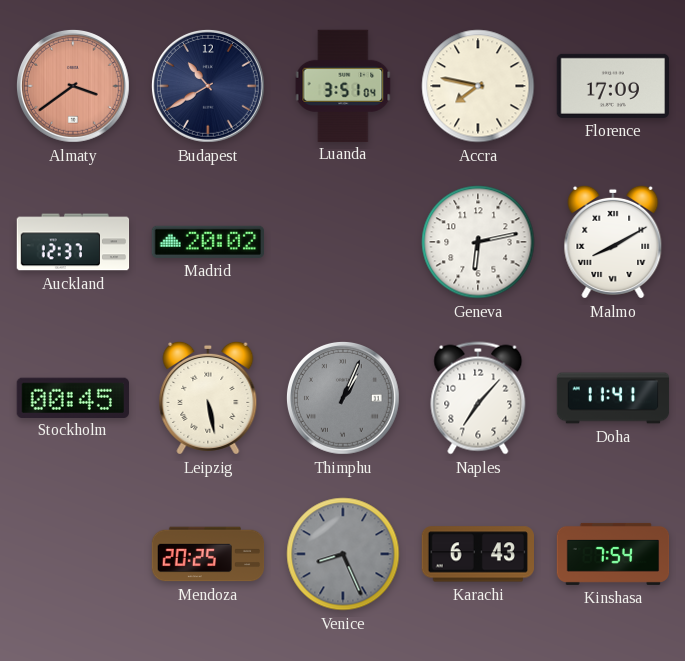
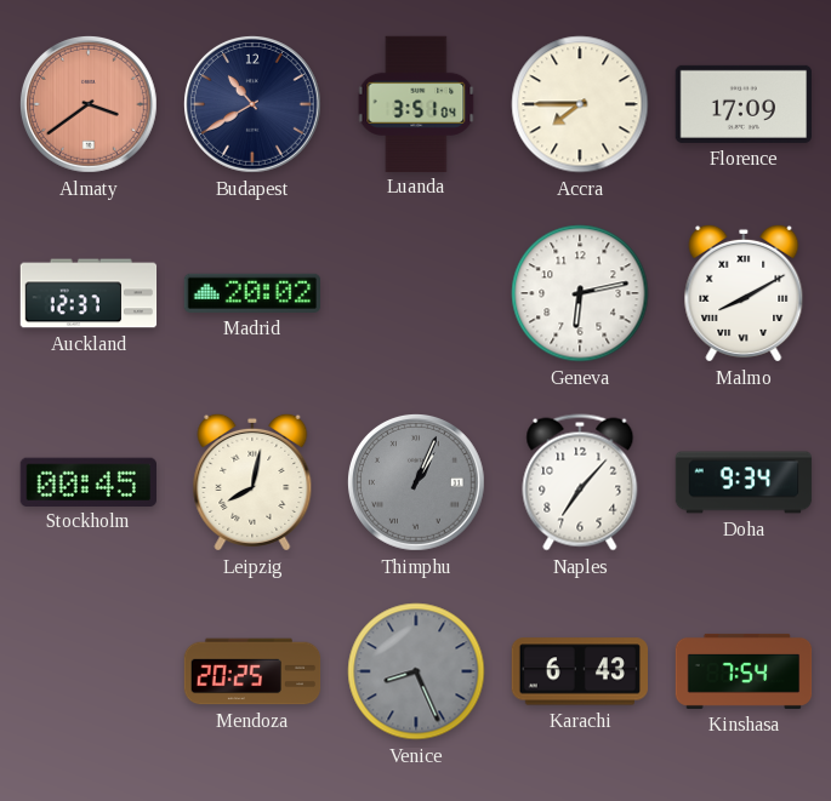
Accra: 7:47 -> 7:45
Leipzig: 5:28 -> 8:02
Doha: 11:41 -> 9:34
